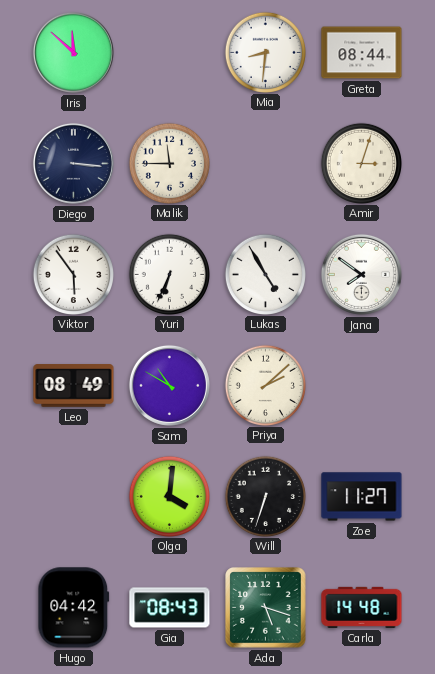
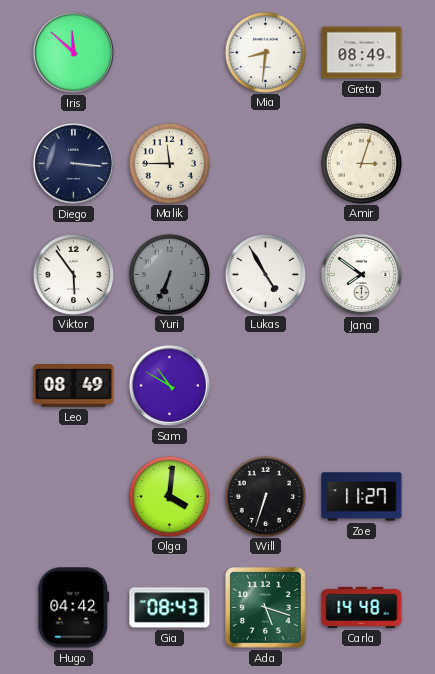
Greta: 08:44 -> 08:49
Yuri dial: white -> grey
Priya: 2:08 -> none
